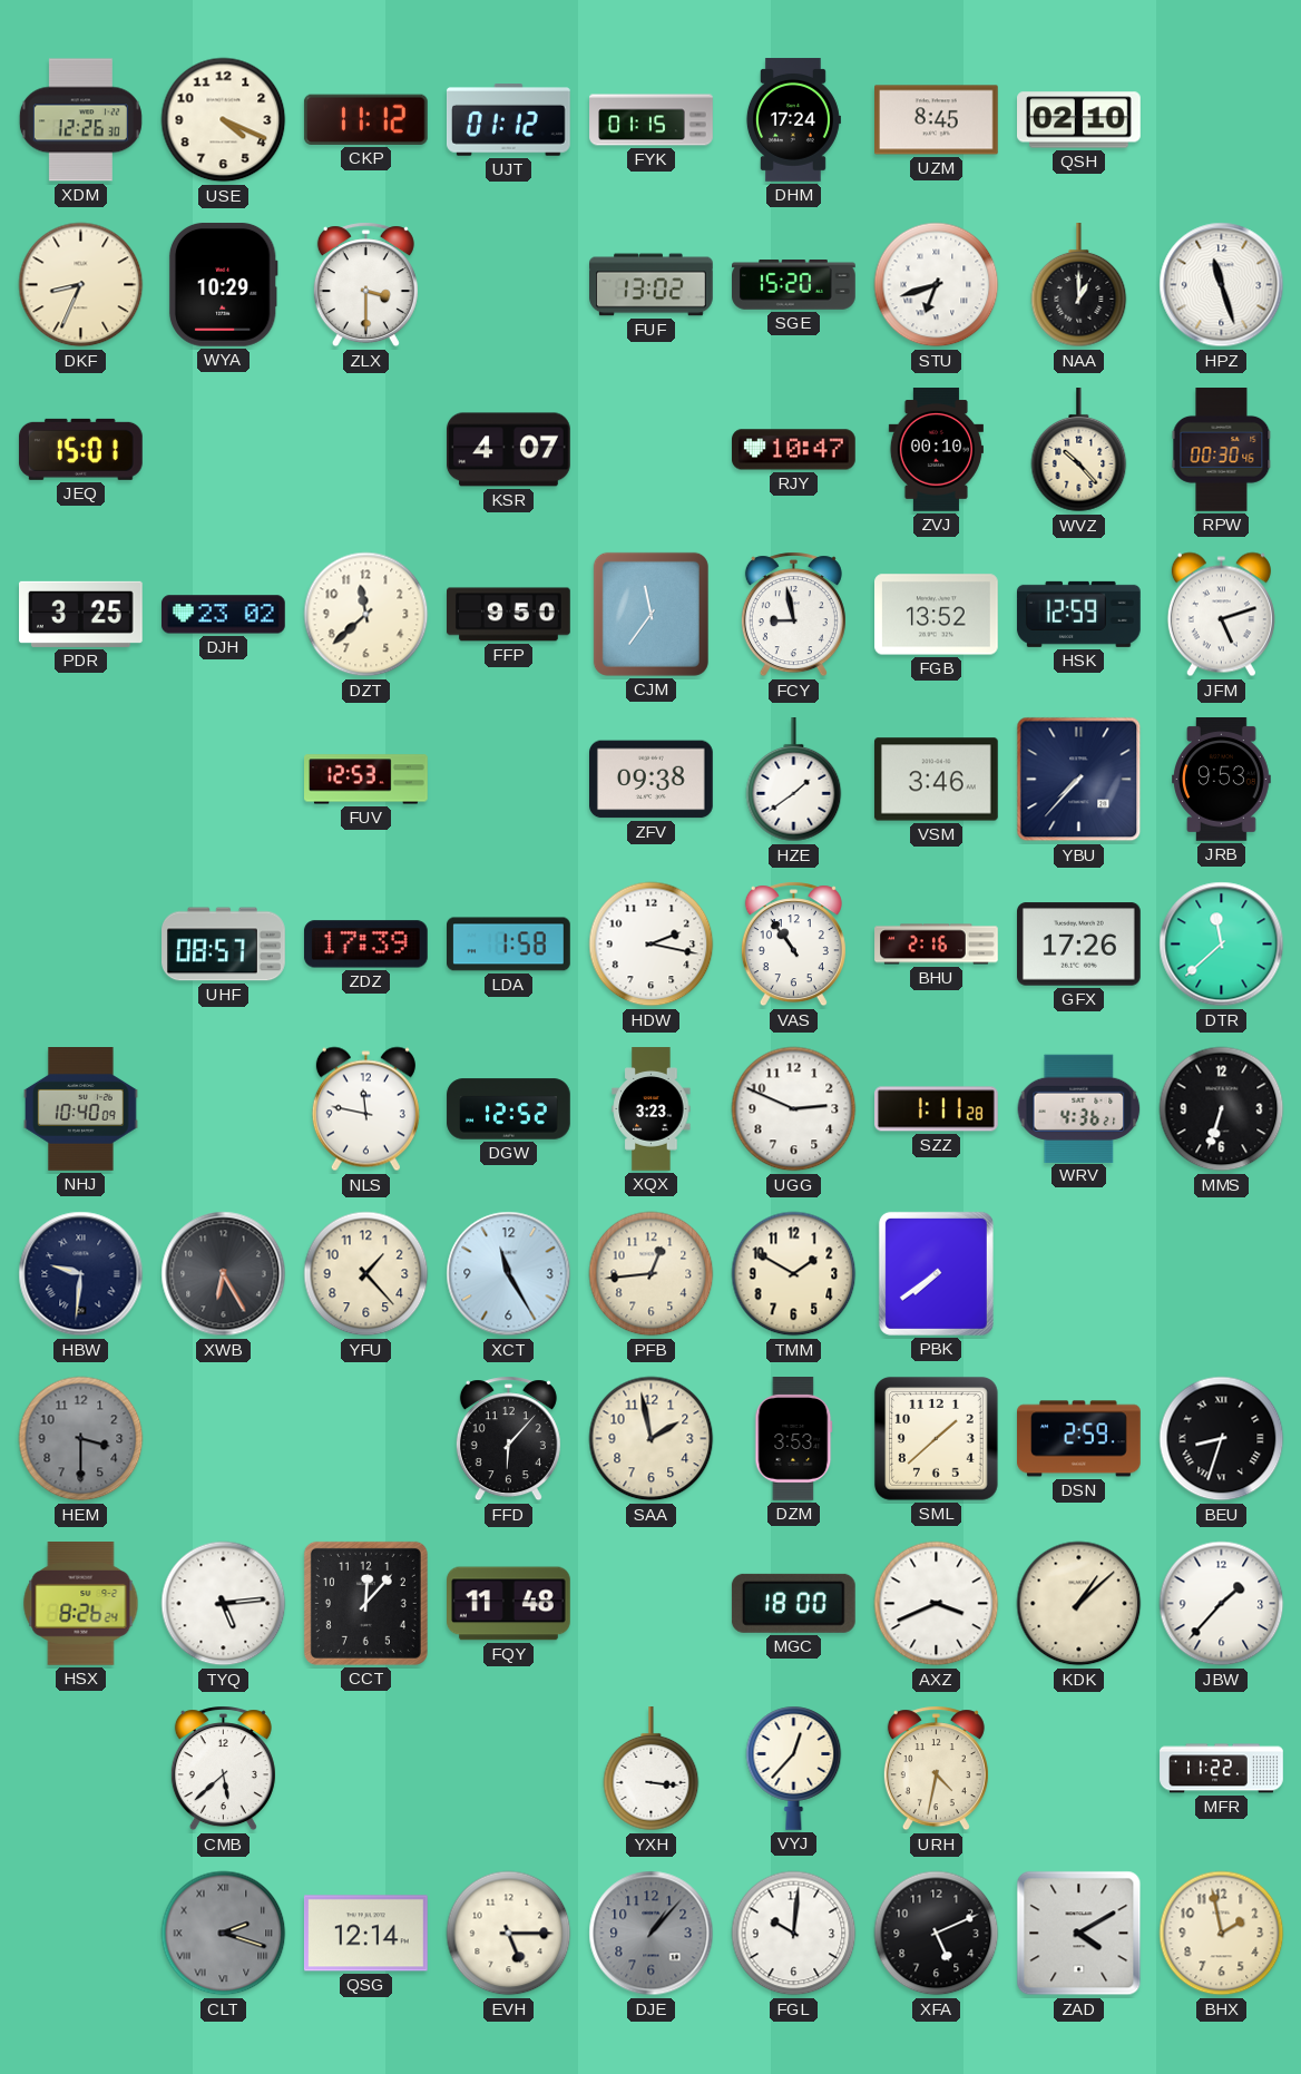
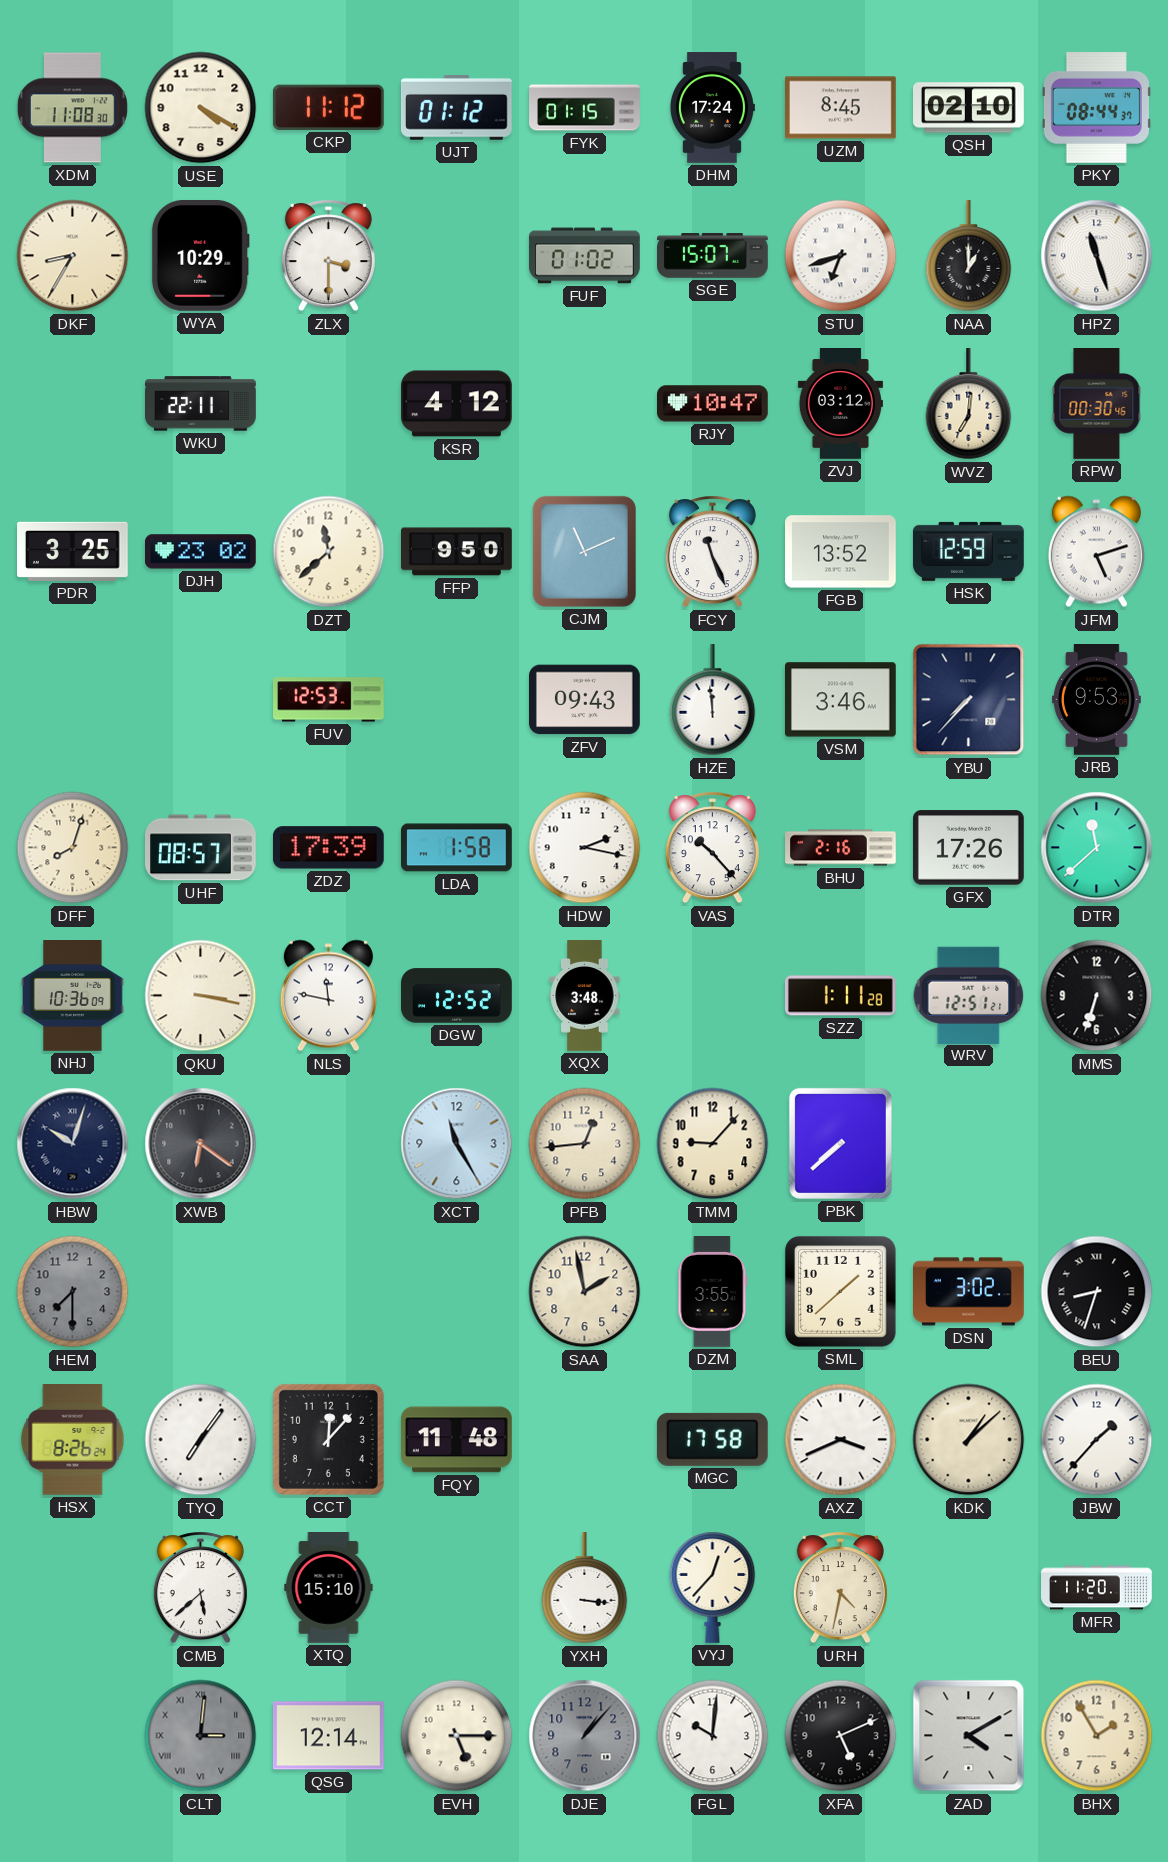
XDM: 12:26 -> 11:08
USE: 4:19 -> 4:20
PKY: none -> 08:44
DKF: 8:34 -> 8:35
FUF: 13:02 -> 01:02
SGE: 15:20 -> 15:07
JEQ: 15:01 -> none
WKU: none -> 22:11
KSR: 4:07 -> 4:12
ZVJ: 00:10 -> 03:12
WVZ: 10:23 -> 7:01
CJM: 11:36 -> 11:11
FCY: 8:58 -> 11:26
ZFV: 09:38 -> 09:43
HZE: 1:39 -> 11:59
DFF: none -> 8:03
VAS: 10:54 -> 10:23
NHJ: 10:40 -> 10:36
QKU: none -> 3:17
XQX: 3:23 -> 3:48
UGG: 2:49 -> none
WRV: 4:36 -> 12:51
HBW: 9:31 -> 10:03
XWB: 6:25 -> 6:21
YFU: 1:23 -> none
TMM: 1:50 -> 9:07
PBK: 7:39 -> 7:38
HEM: 3:30 -> 7:30
FFD: 6:07 -> none
DZM: 3:53 -> 3:55
DSN: 2:59 -> 3:02
TYQ: 5:14 -> 7:06
MGC: 18:00 -> 17:58
XTQ: none -> 15:10
MFR: 11:22 -> 11:20
CLT: 2:18 -> 3:01
BHX: 1:58 -> 1:55
